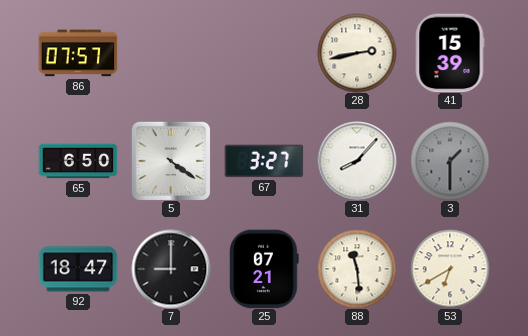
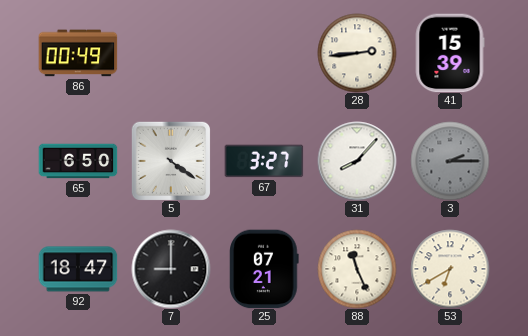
86: 07:57 -> 00:49
28: 2:43 -> 2:44
3: 1:30 -> 2:15
88: 11:29 -> 11:26
